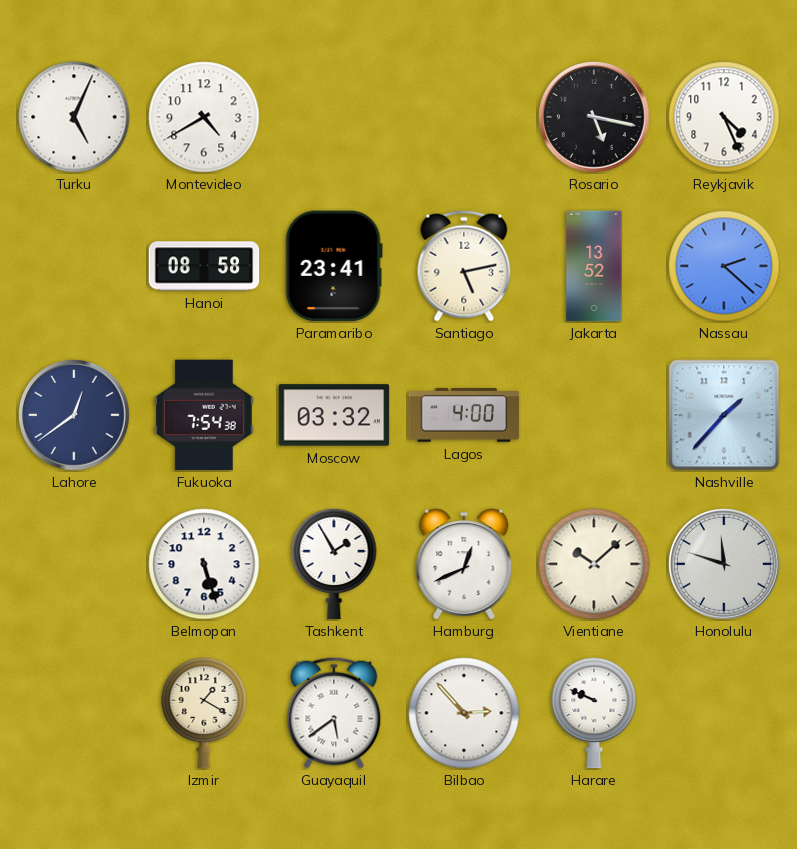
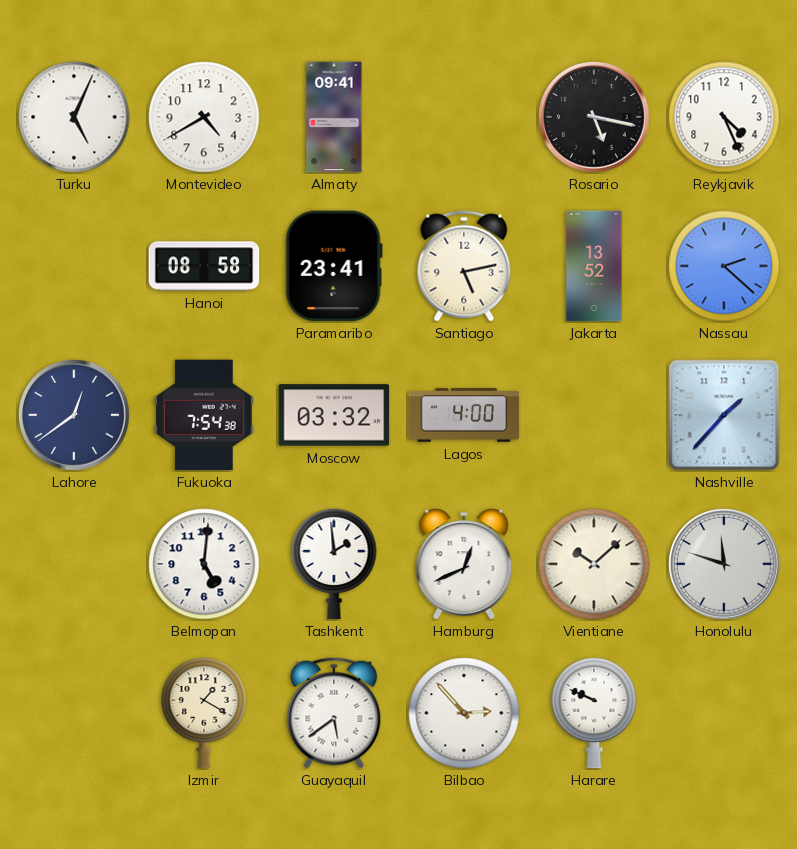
Almaty: none -> 09:41
Belmopan: 5:27 -> 5:01
Tashkent: 1:55 -> 1:59
